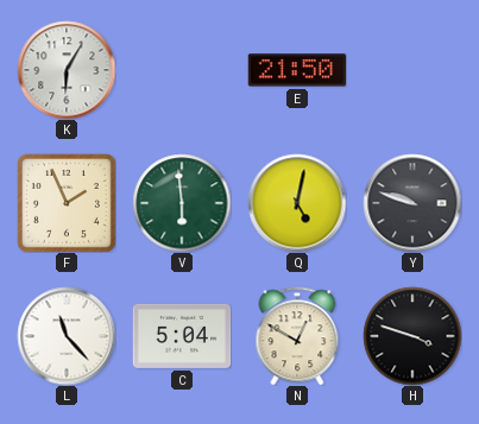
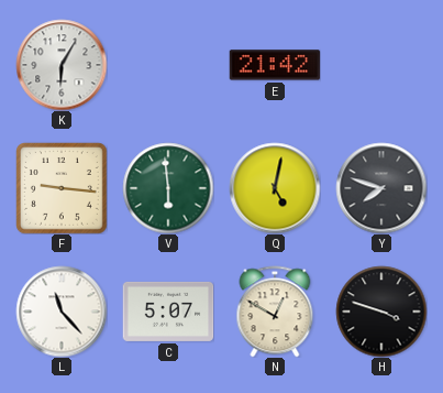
E: 21:50 -> 21:42
F: 1:56 -> 9:16
Y: 9:48 -> 7:48
C: 5:04 -> 5:07
